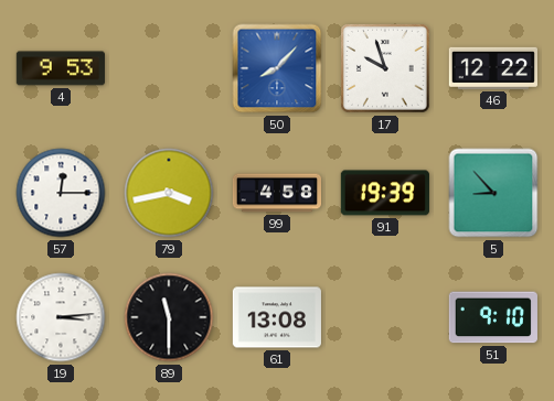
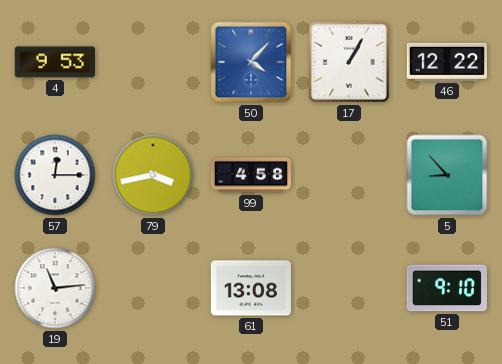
50: 8:07 -> 4:07
17: 9:57 -> 1:05
91: 19:39 -> none
19: 3:14 -> 11:14
89: 11:30 -> none
